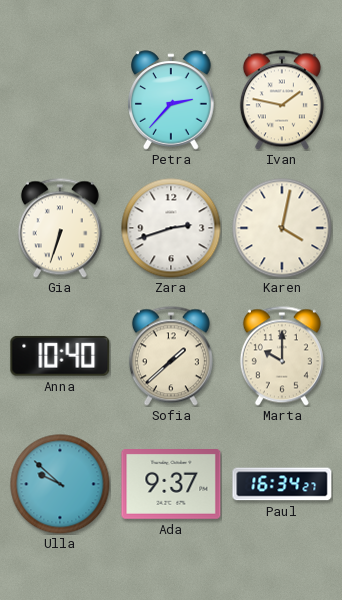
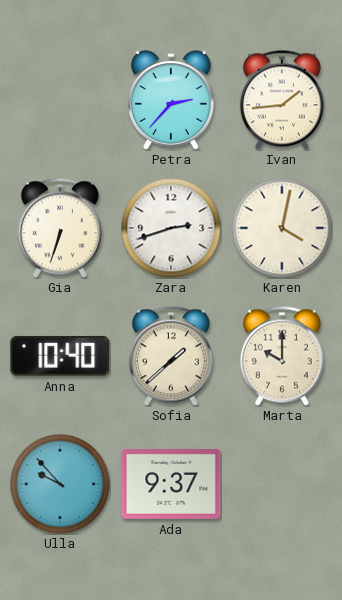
Ivan: 1:47 -> 1:44
Ulla: 9:52 -> 9:53
Paul: 16:34 -> none
